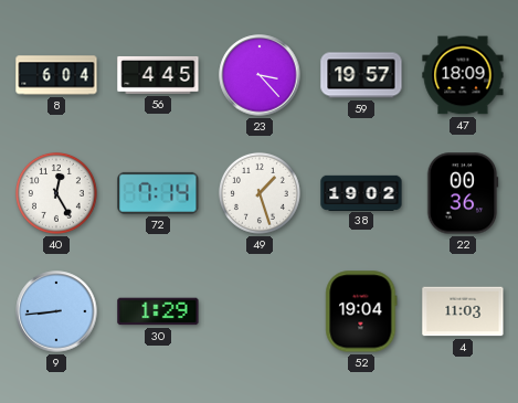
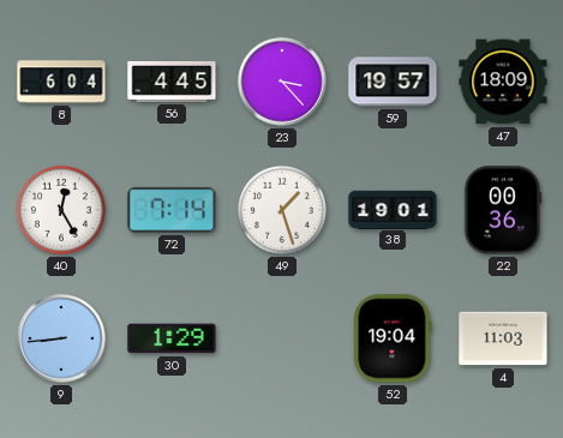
38: 19:02 -> 19:01
